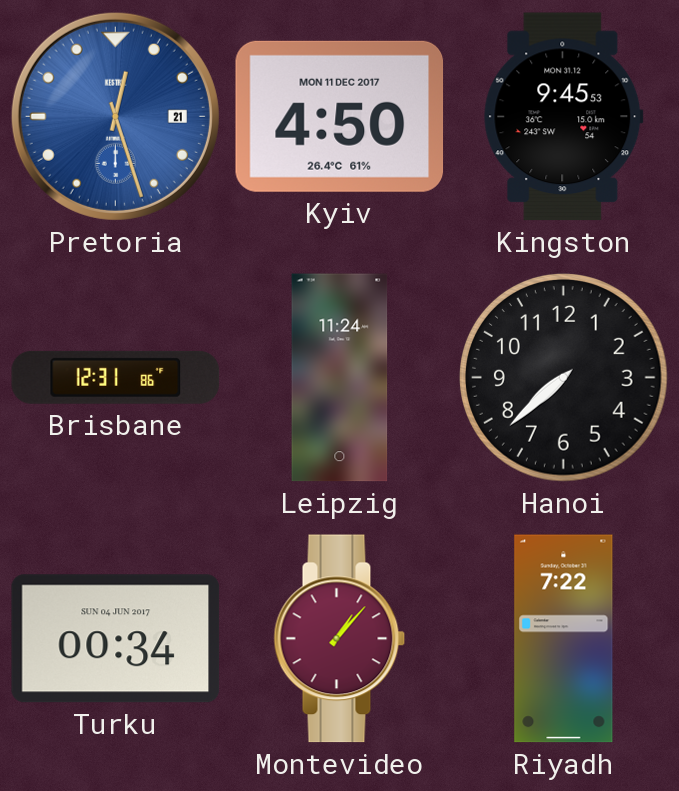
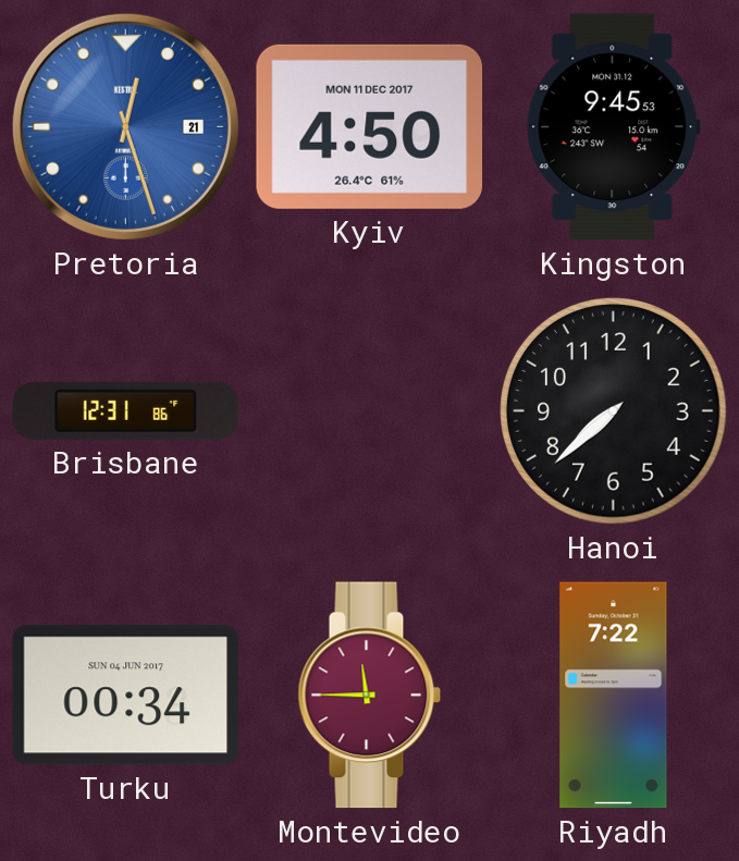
Leipzig: 11:24 -> none
Montevideo: 1:07 -> 11:45
